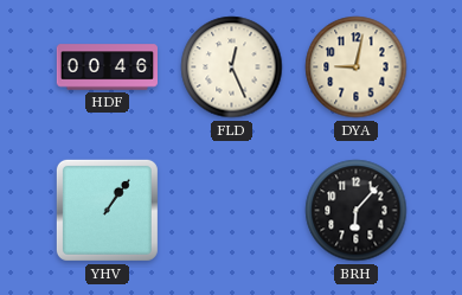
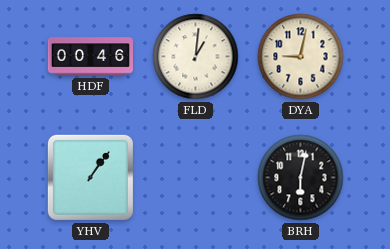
FLD: 12:26 -> 1:01
BRH: 6:07 -> 6:02
